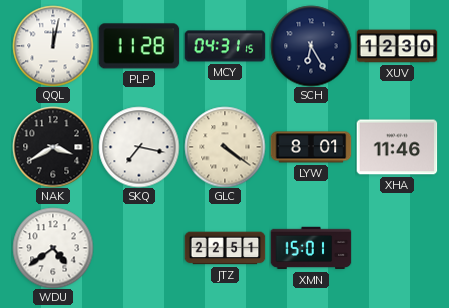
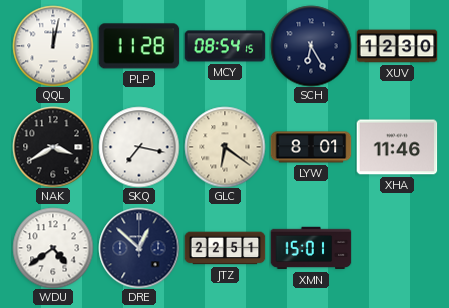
MCY: 04:31 -> 08:54
GLC: 4:21 -> 6:21
DRE: none -> 12:52
